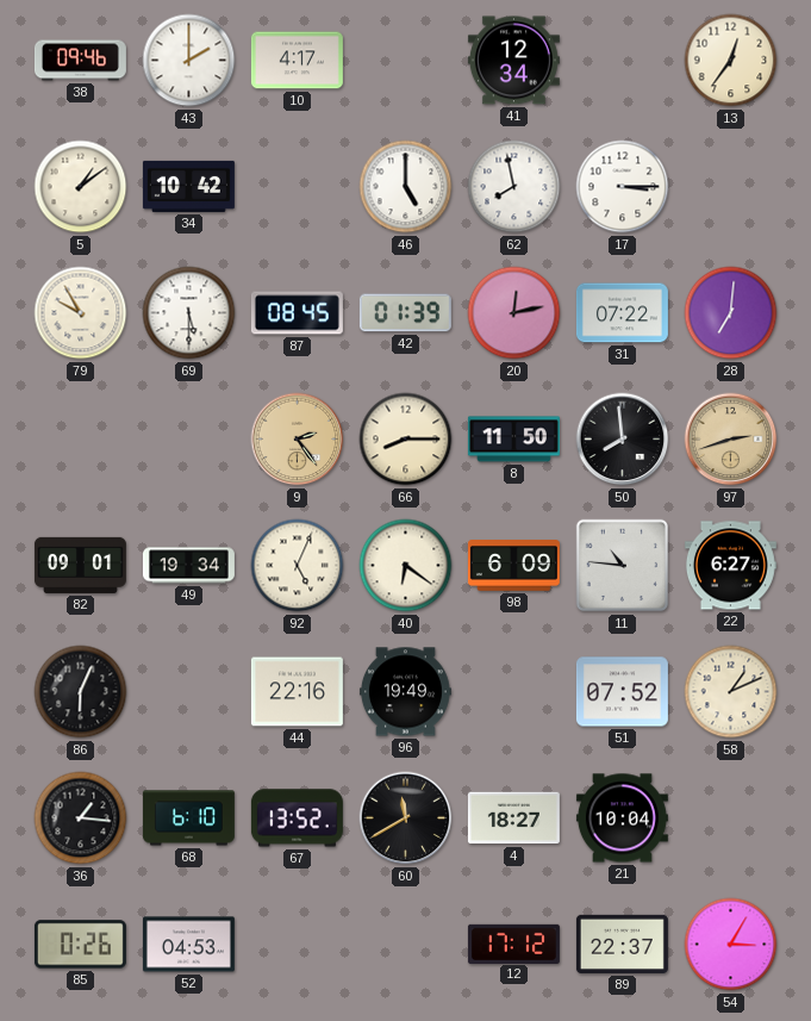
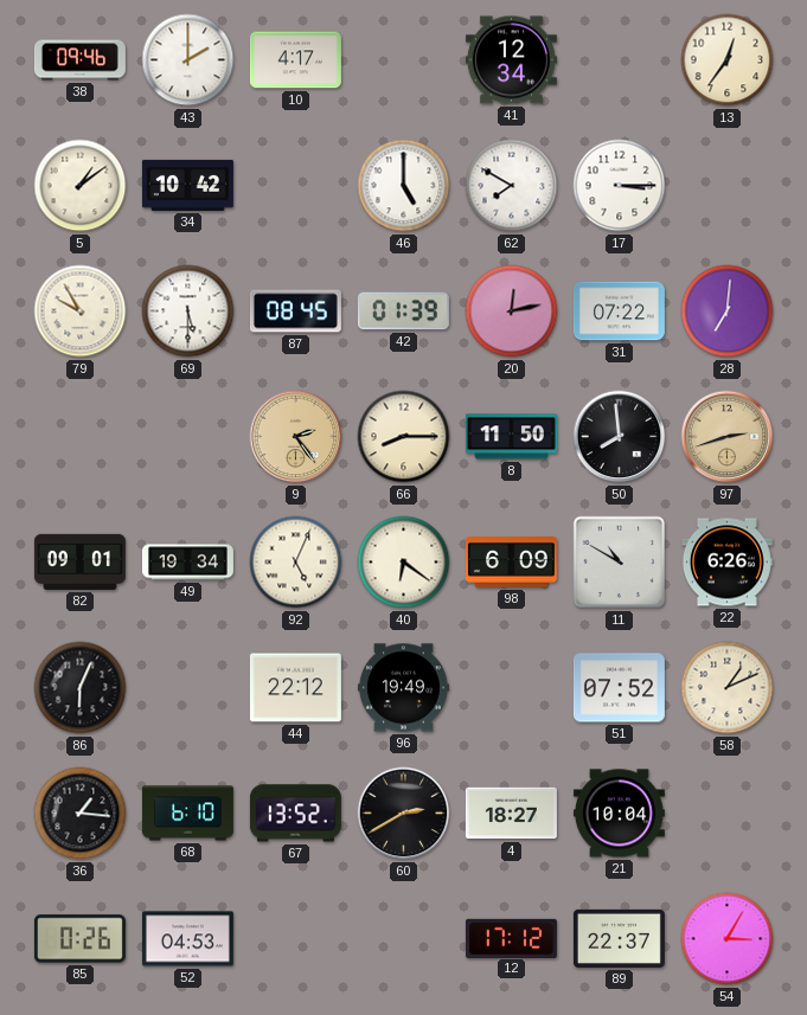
62: 7:58 -> 7:50
11: 10:46 -> 10:50
22: 6:27 -> 6:26
44: 22:16 -> 22:12
60: 11:40 -> 2:40
